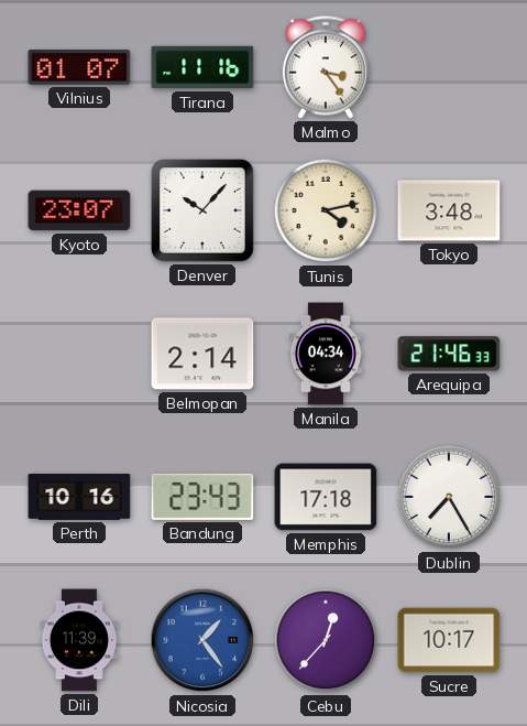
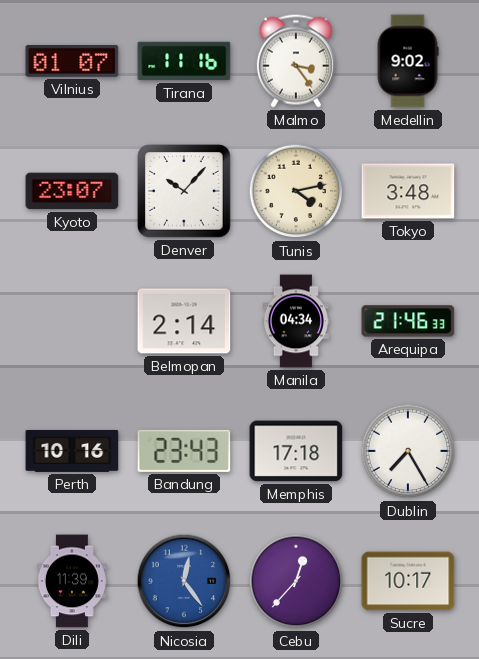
Medellin: none -> 9:02
Nicosia: 1:24 -> 12:24
